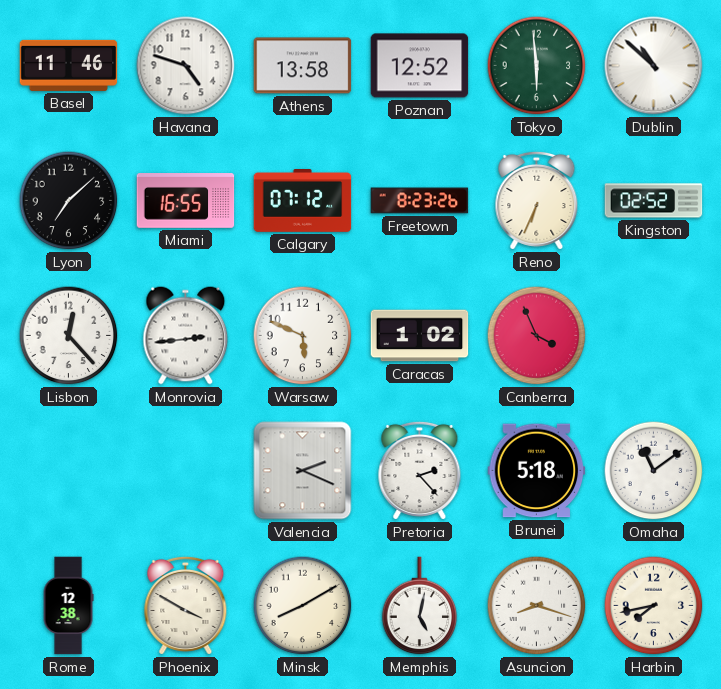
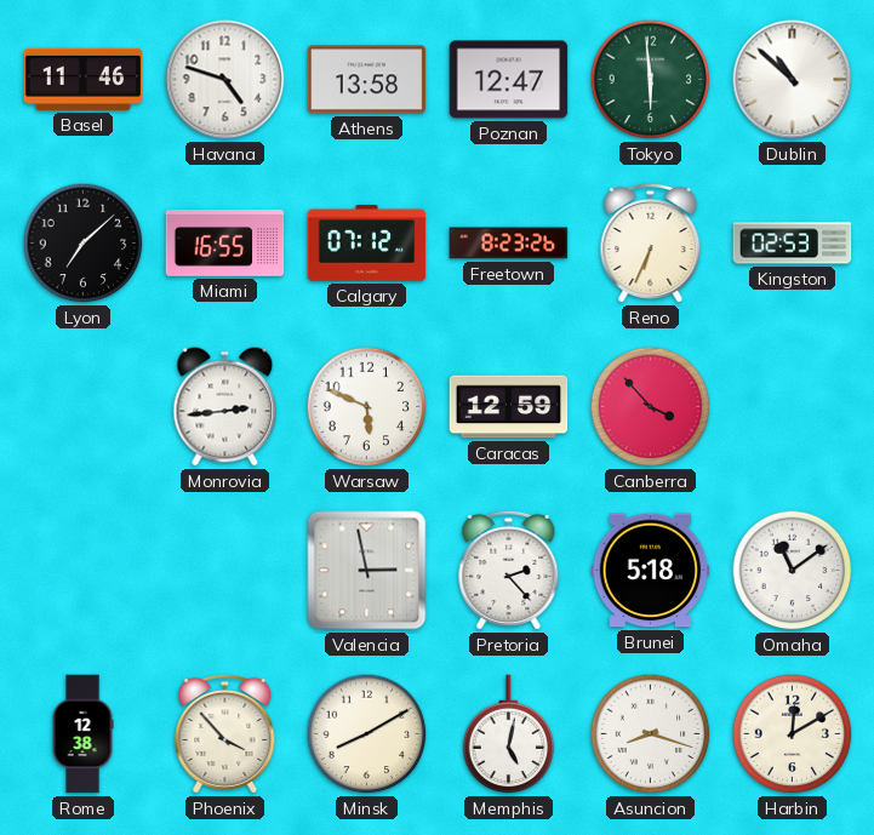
Poznan: 12:52 -> 12:47
Kingston: 02:52 -> 02:53
Lisbon: 12:23 -> none
Caracas: 1:02 -> 12:59
Canberra: 3:56 -> 3:53
Valencia: 2:19 -> 2:58
Phoenix: 3:50 -> 3:53
Harbin: 7:43 -> 12:10
